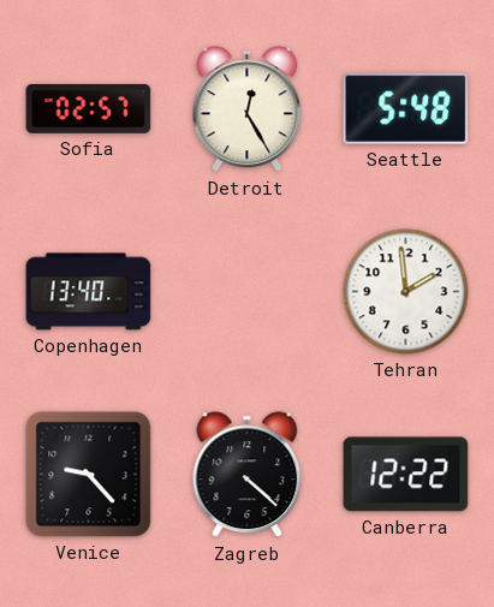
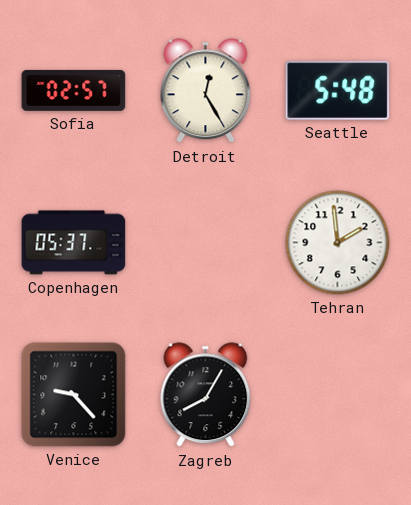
Copenhagen: 13:40 -> 05:37
Zagreb: 4:22 -> 8:05
Canberra: 12:22 -> none
